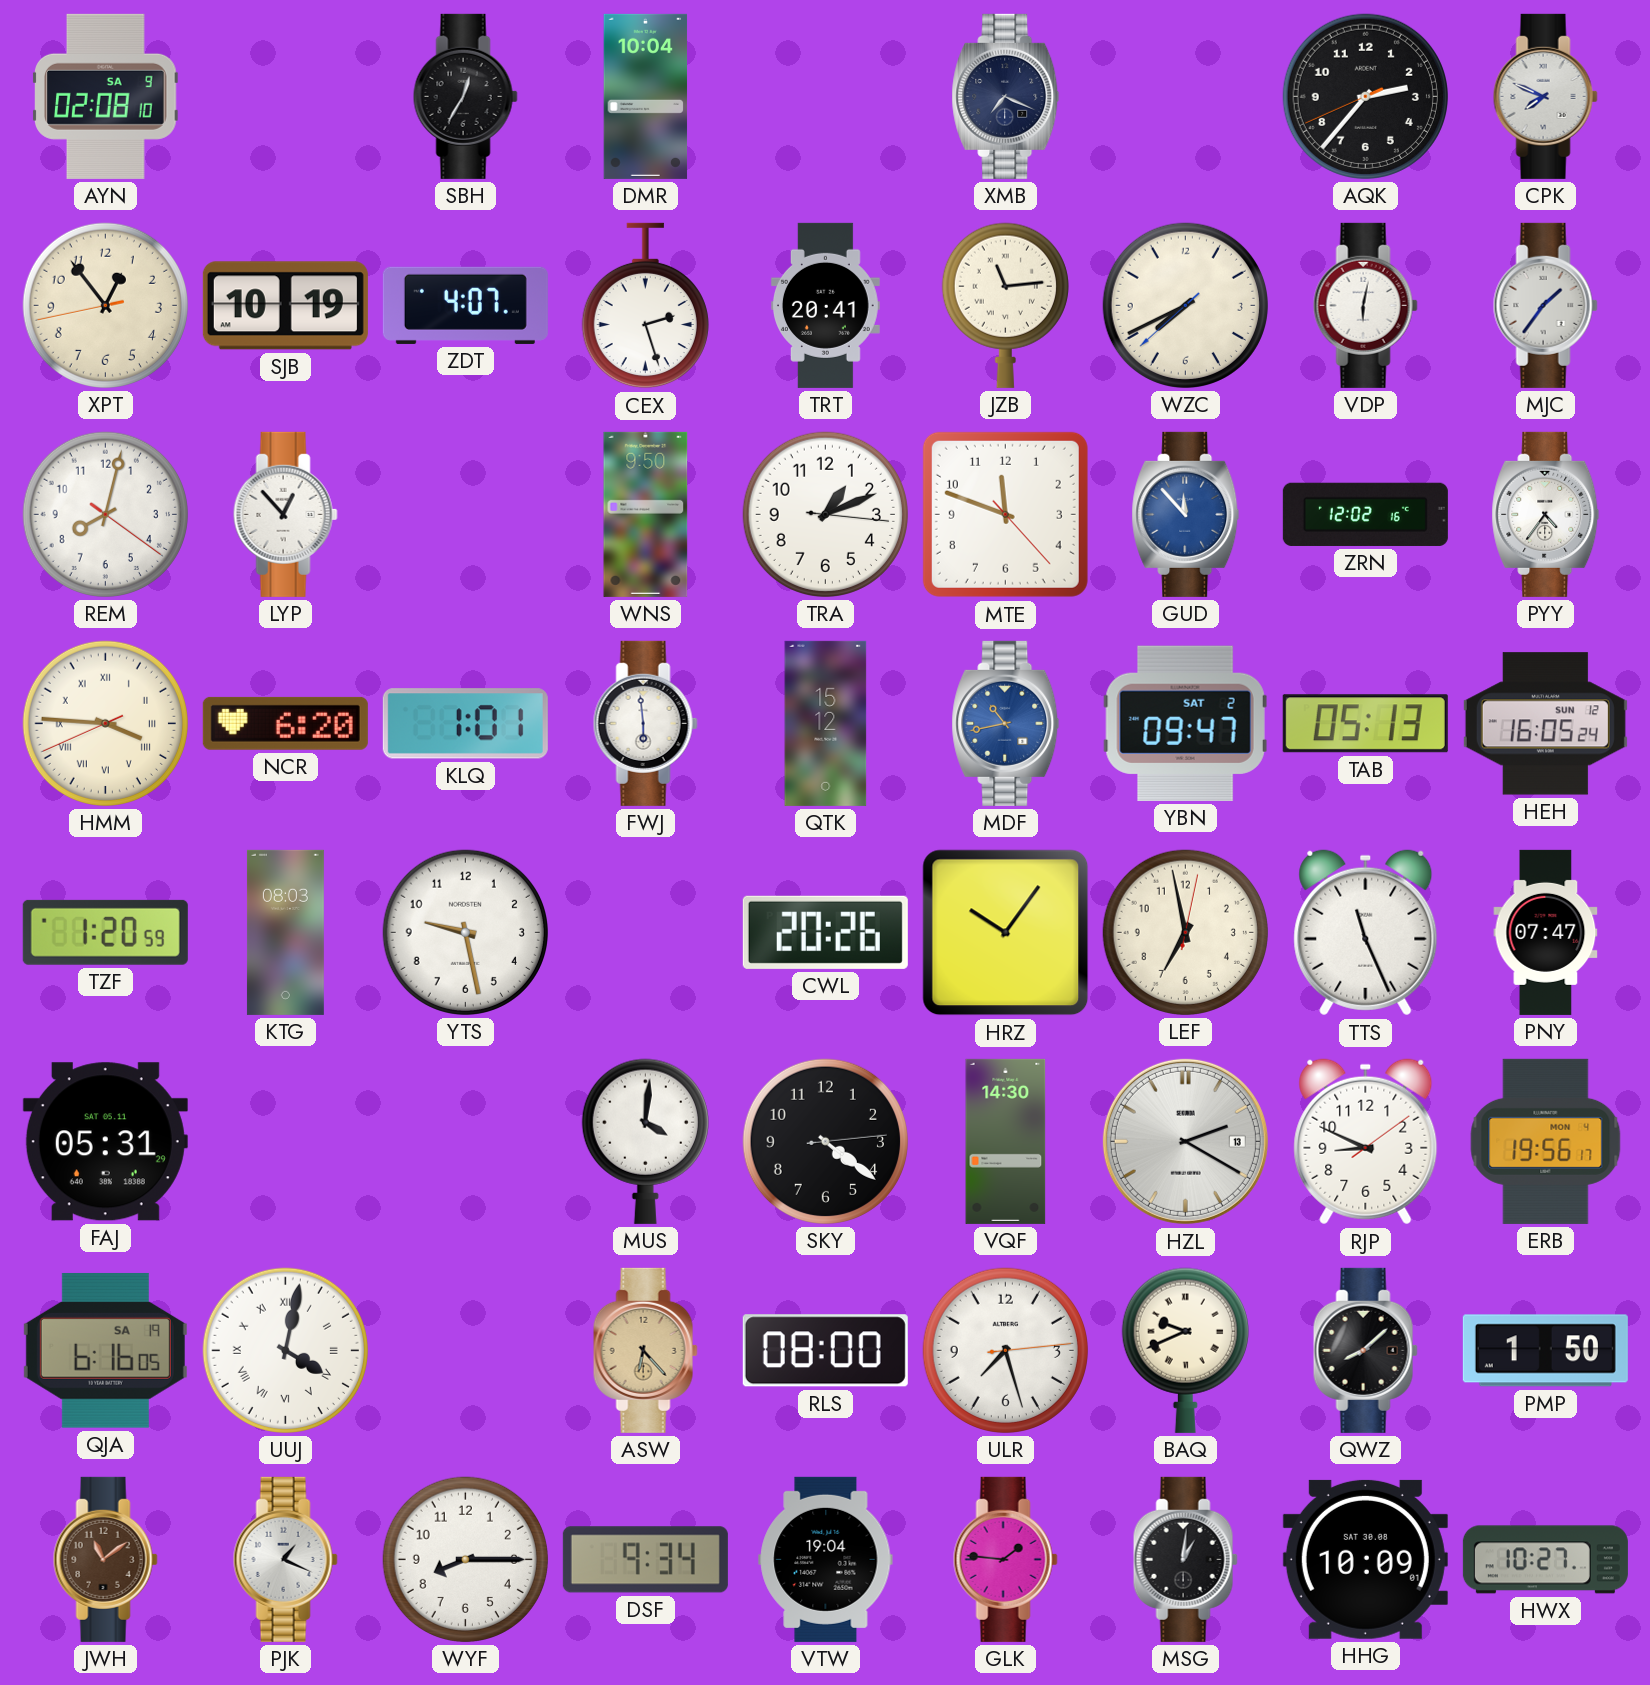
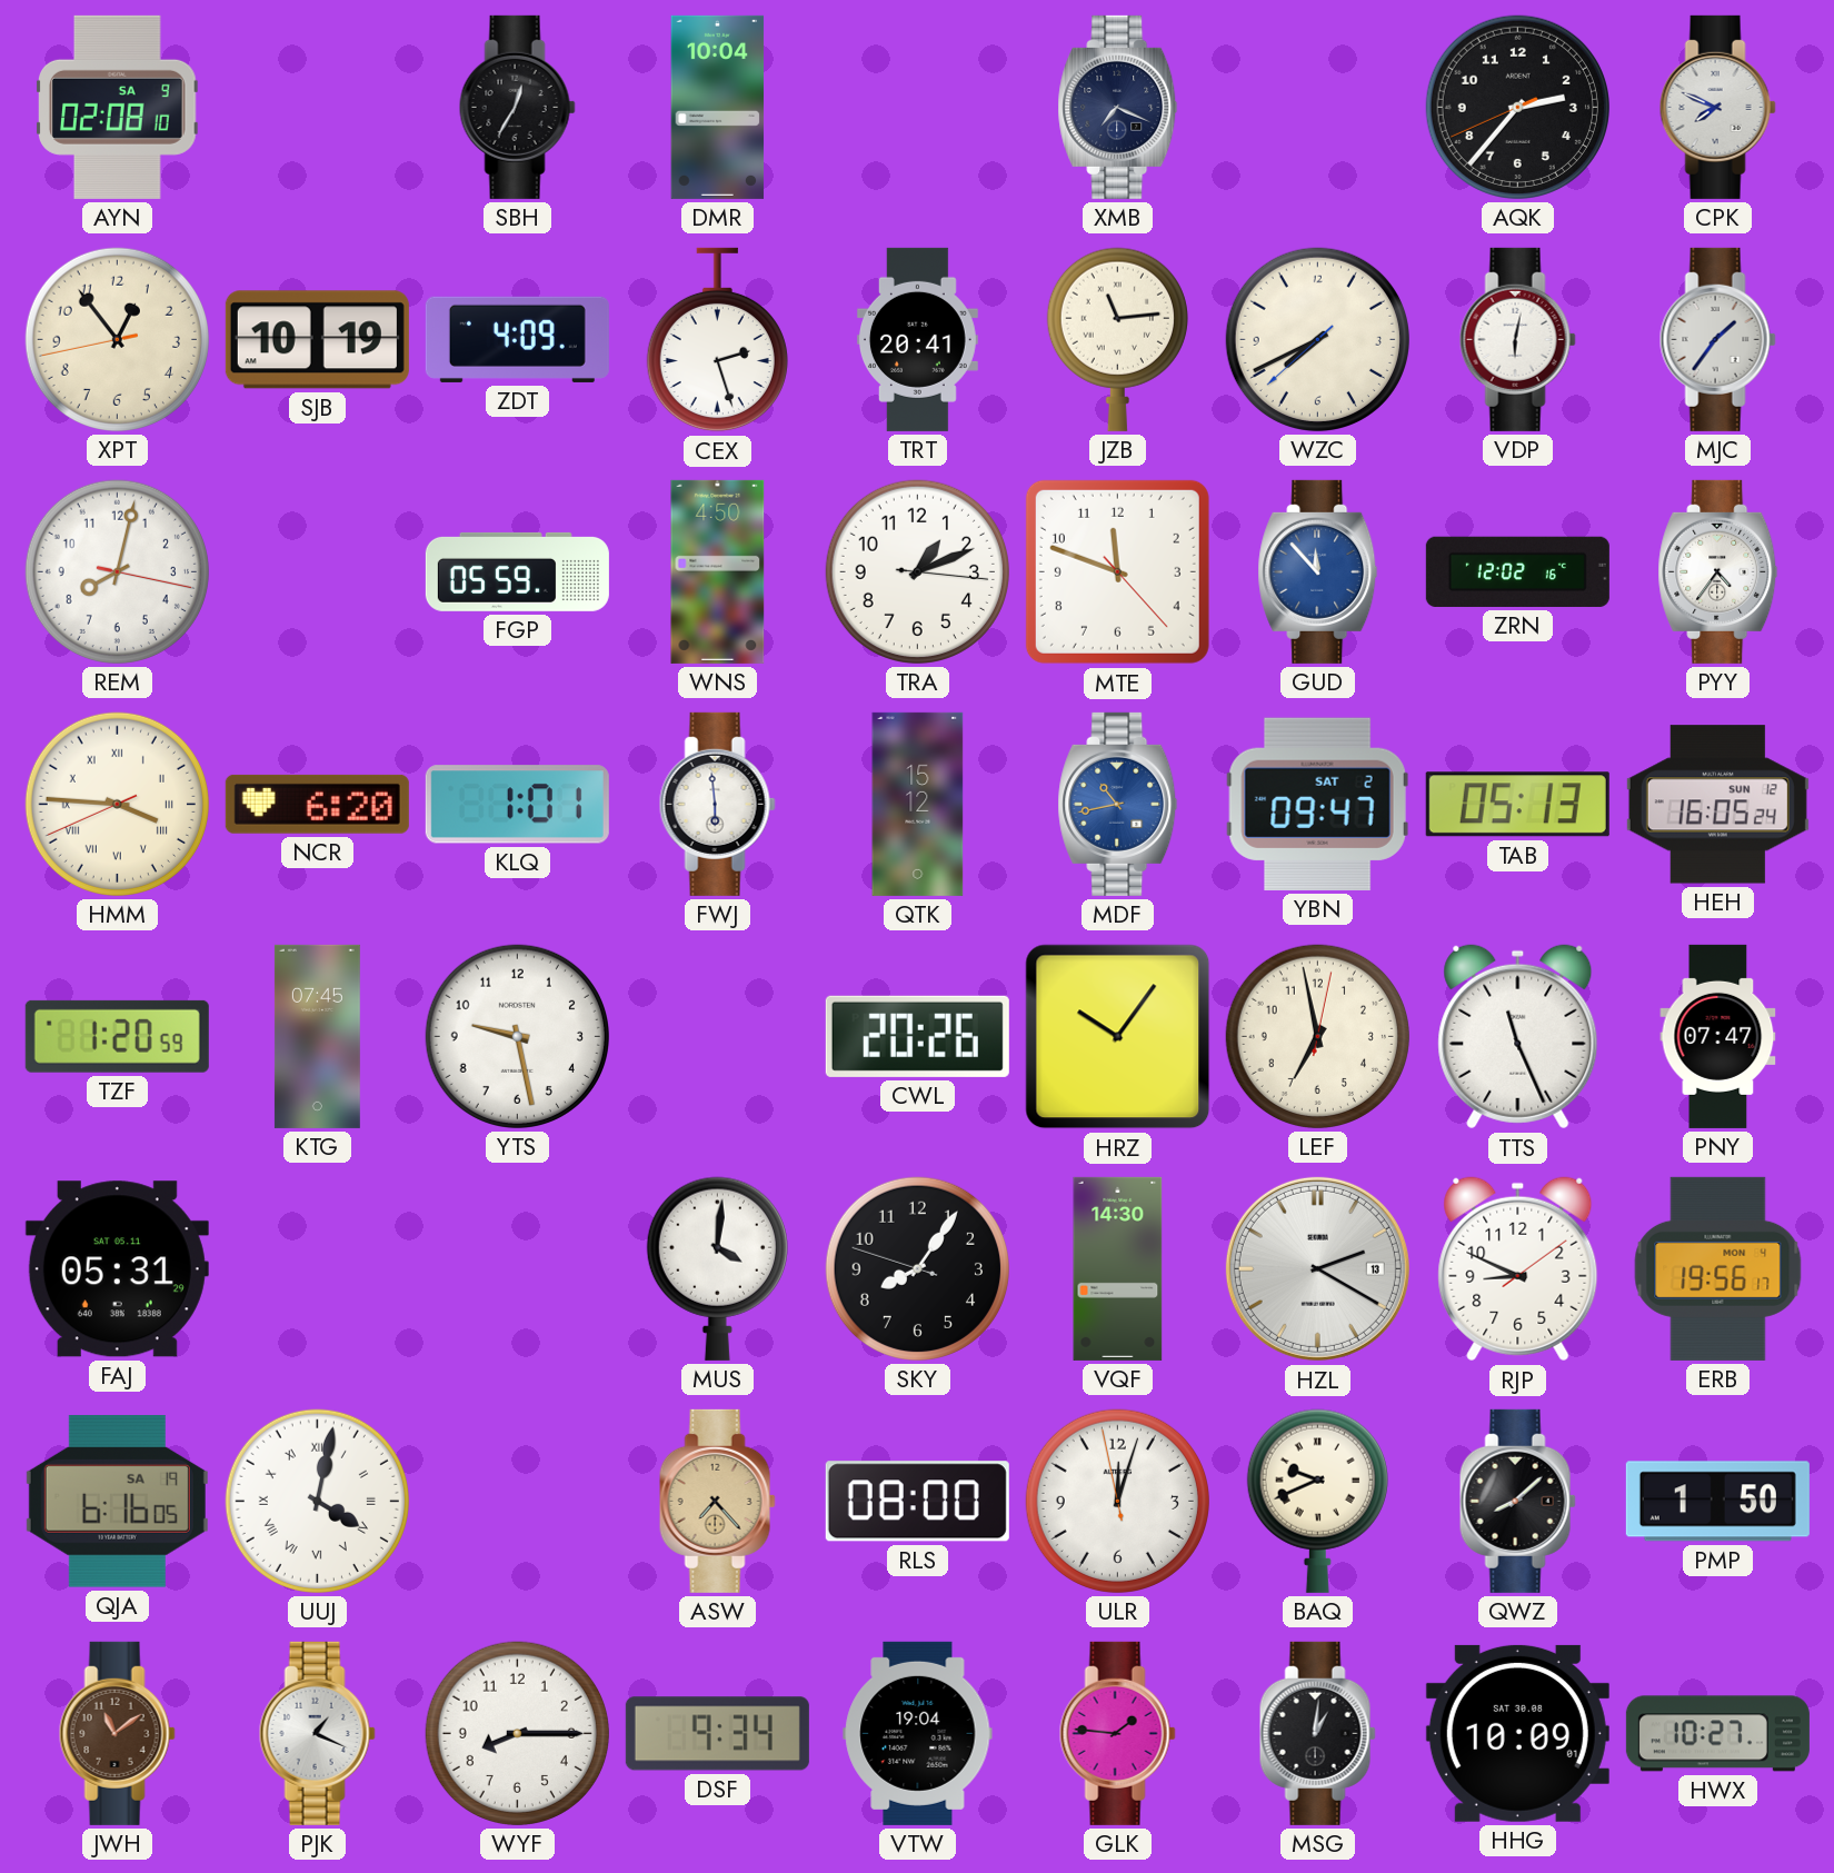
ZDT: 4:07 -> 4:09
REM: 8:02:21 -> 8:02:17
LYP: 12:53 -> none
FGP: none -> 05:59
WNS: 9:50 -> 4:50
KTG: 08:03 -> 07:45
SKY: 4:21 -> 8:05
ASW: 6:23 -> 7:23
ULR: 7:27 -> 12:02
